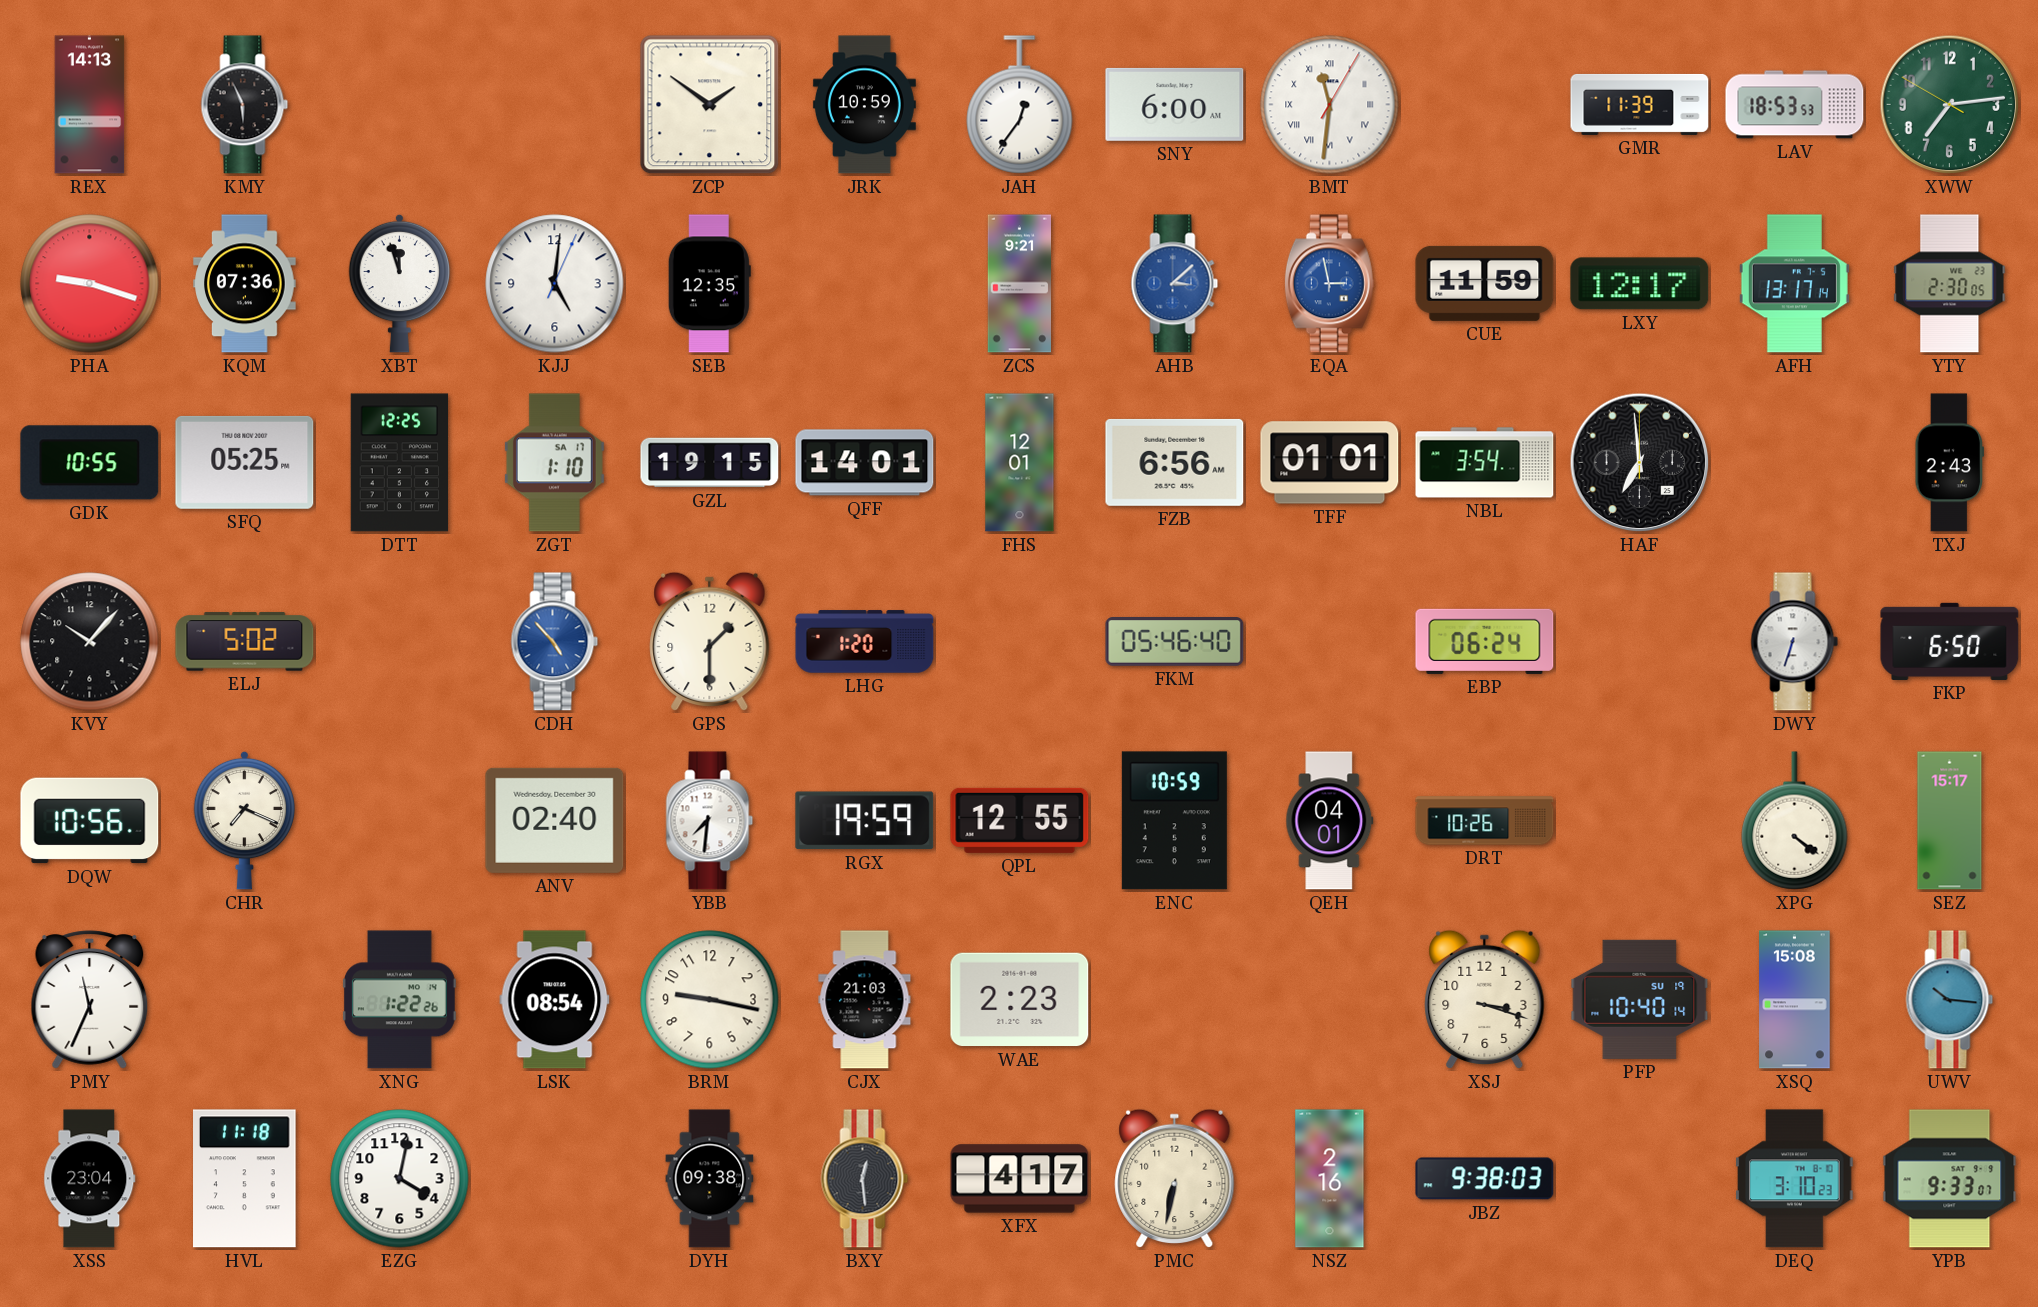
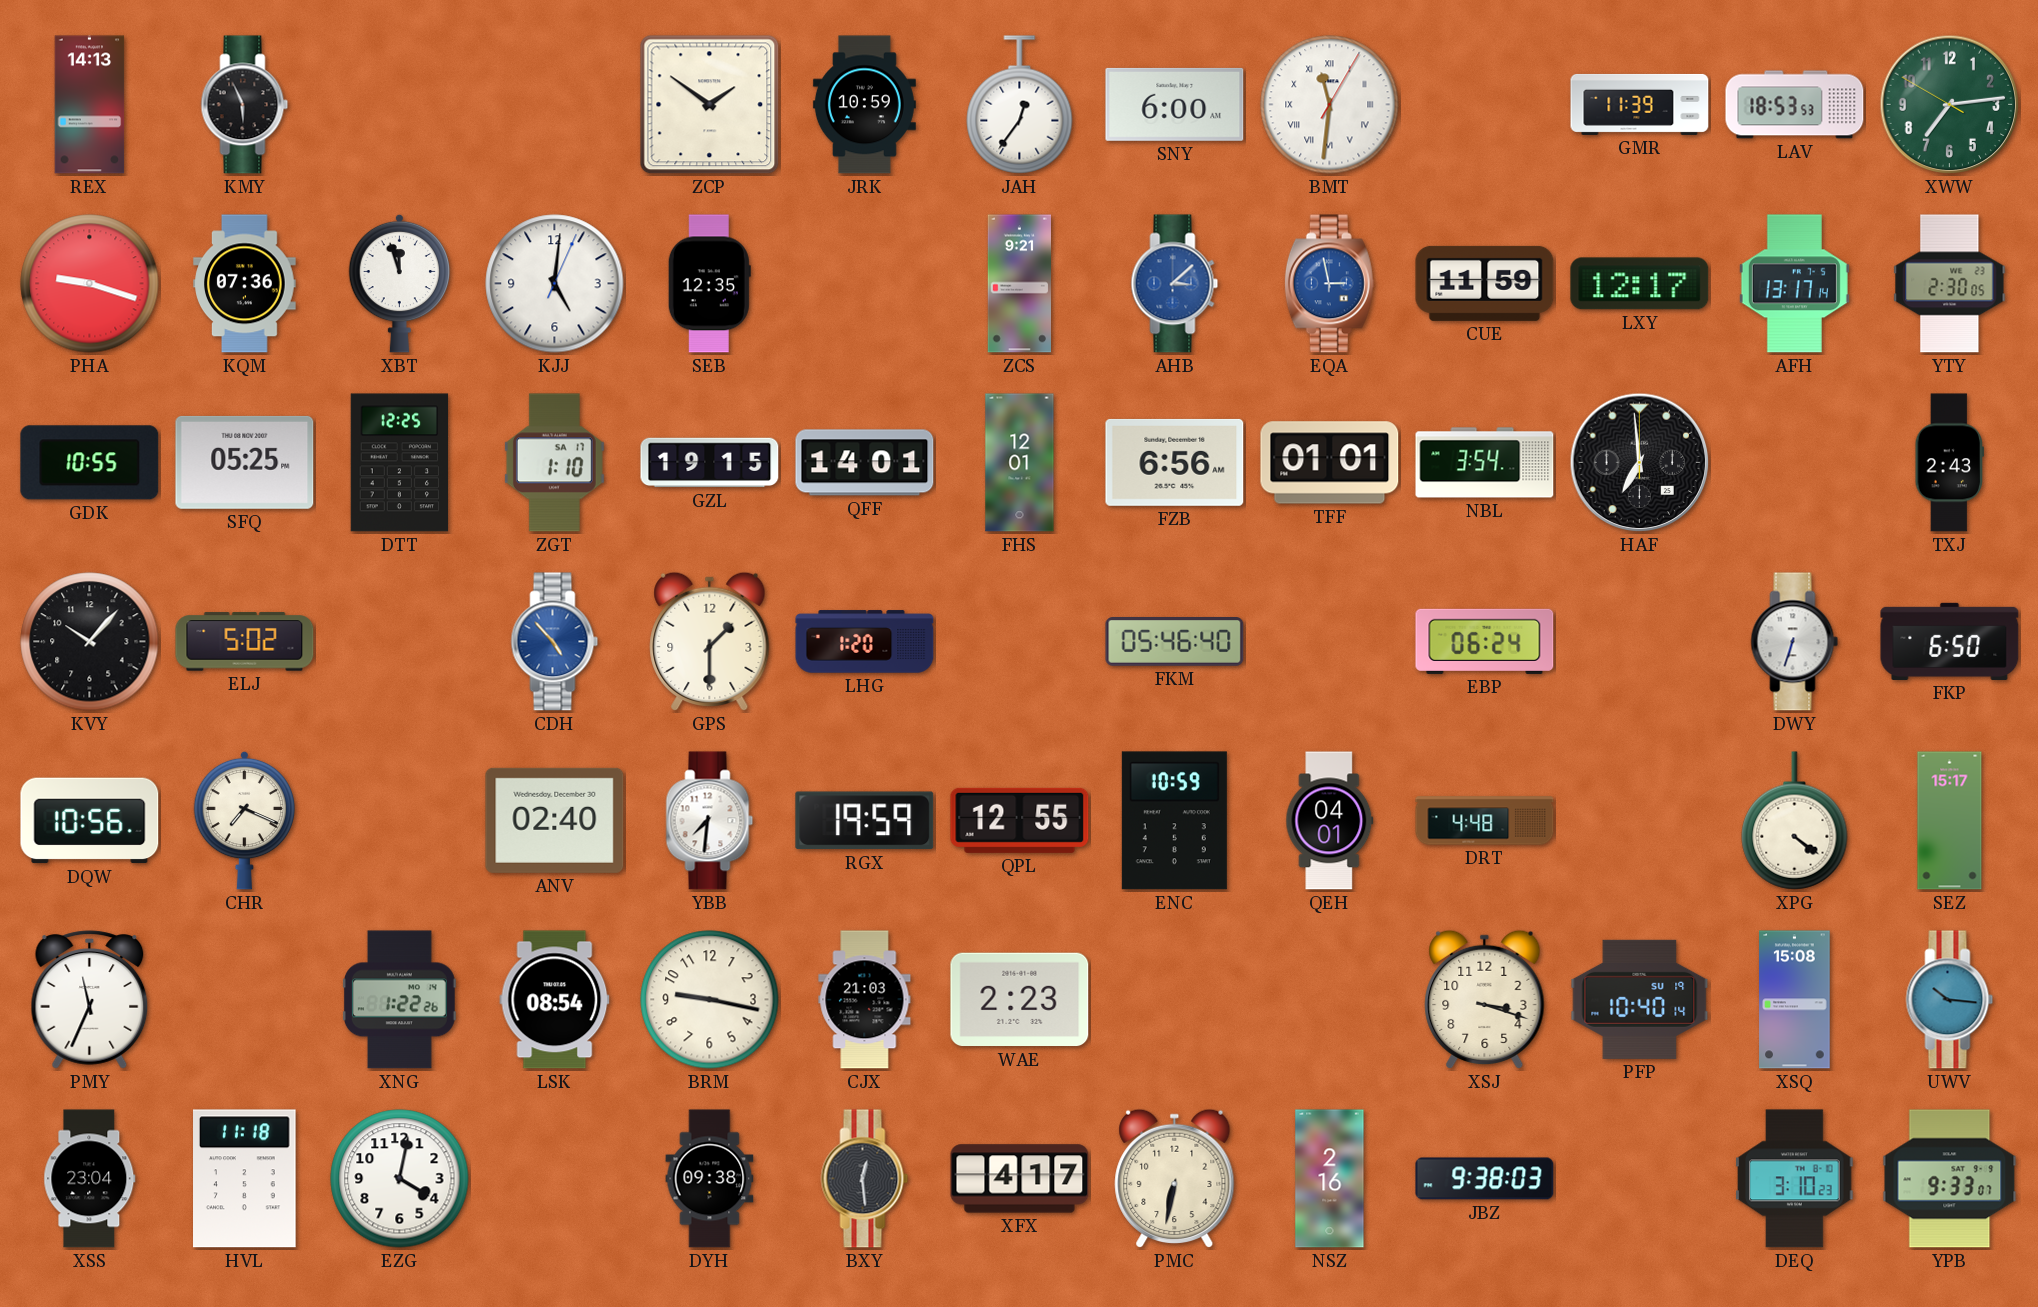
DRT: 10:26 -> 4:48
